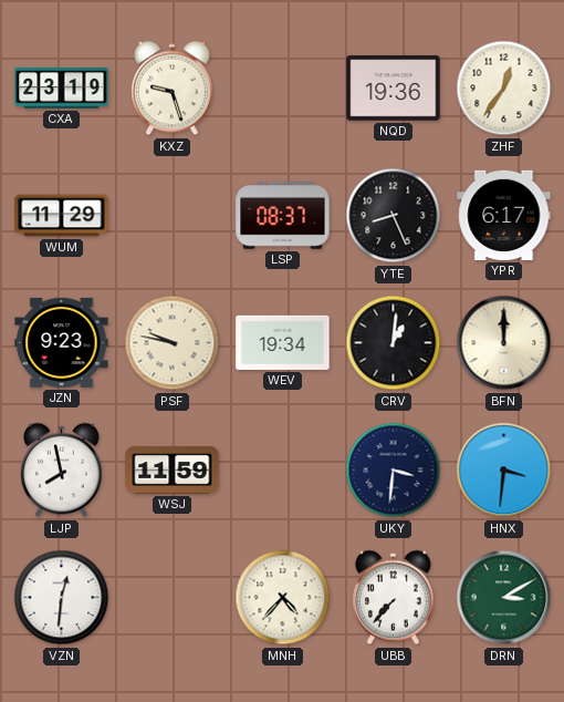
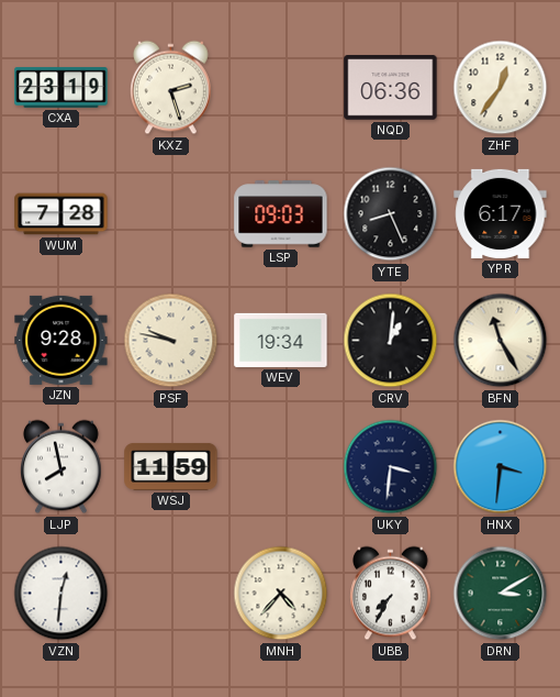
KXZ: 9:27 -> 2:27
NQD: 19:36 -> 06:36
WUM: 11:29 -> 7:28
LSP: 08:37 -> 09:03
JZN: 9:23 -> 9:28
BFN: 12:00 -> 11:25
UBB: 7:37 -> 7:35
